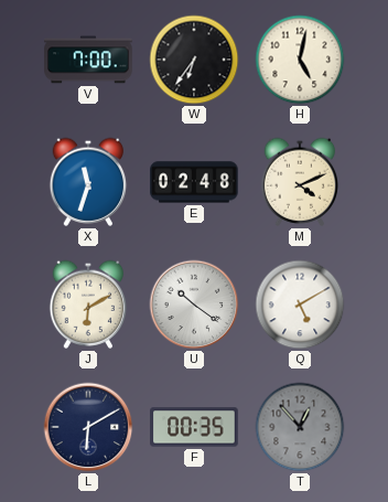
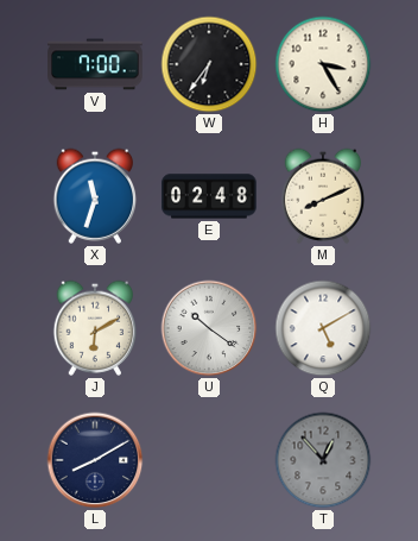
H: 5:02 -> 3:25
M: 4:11 -> 8:11
L: 6:10 -> 8:10
F: 00:35 -> none
